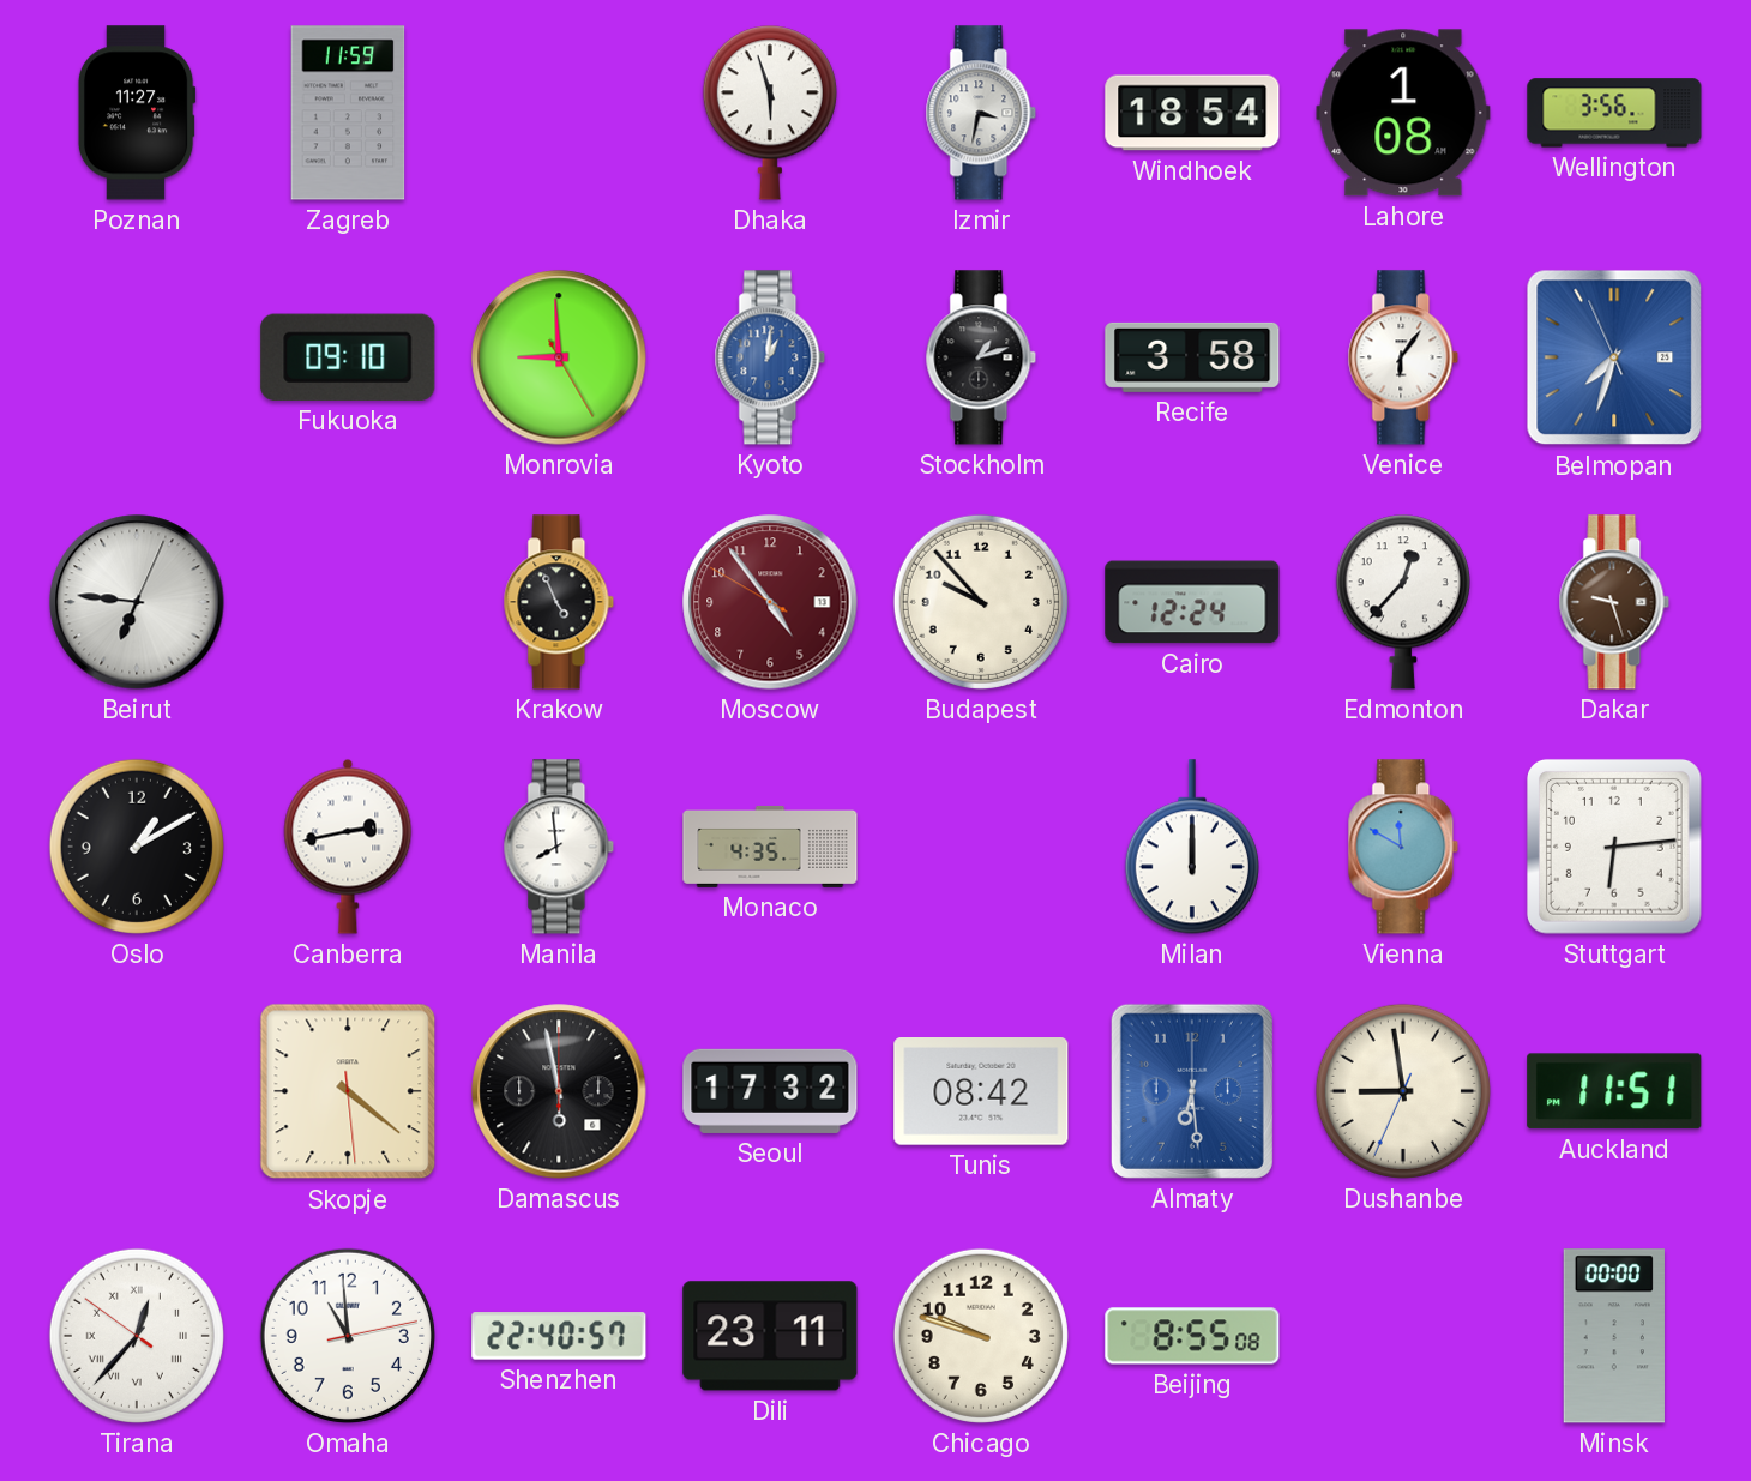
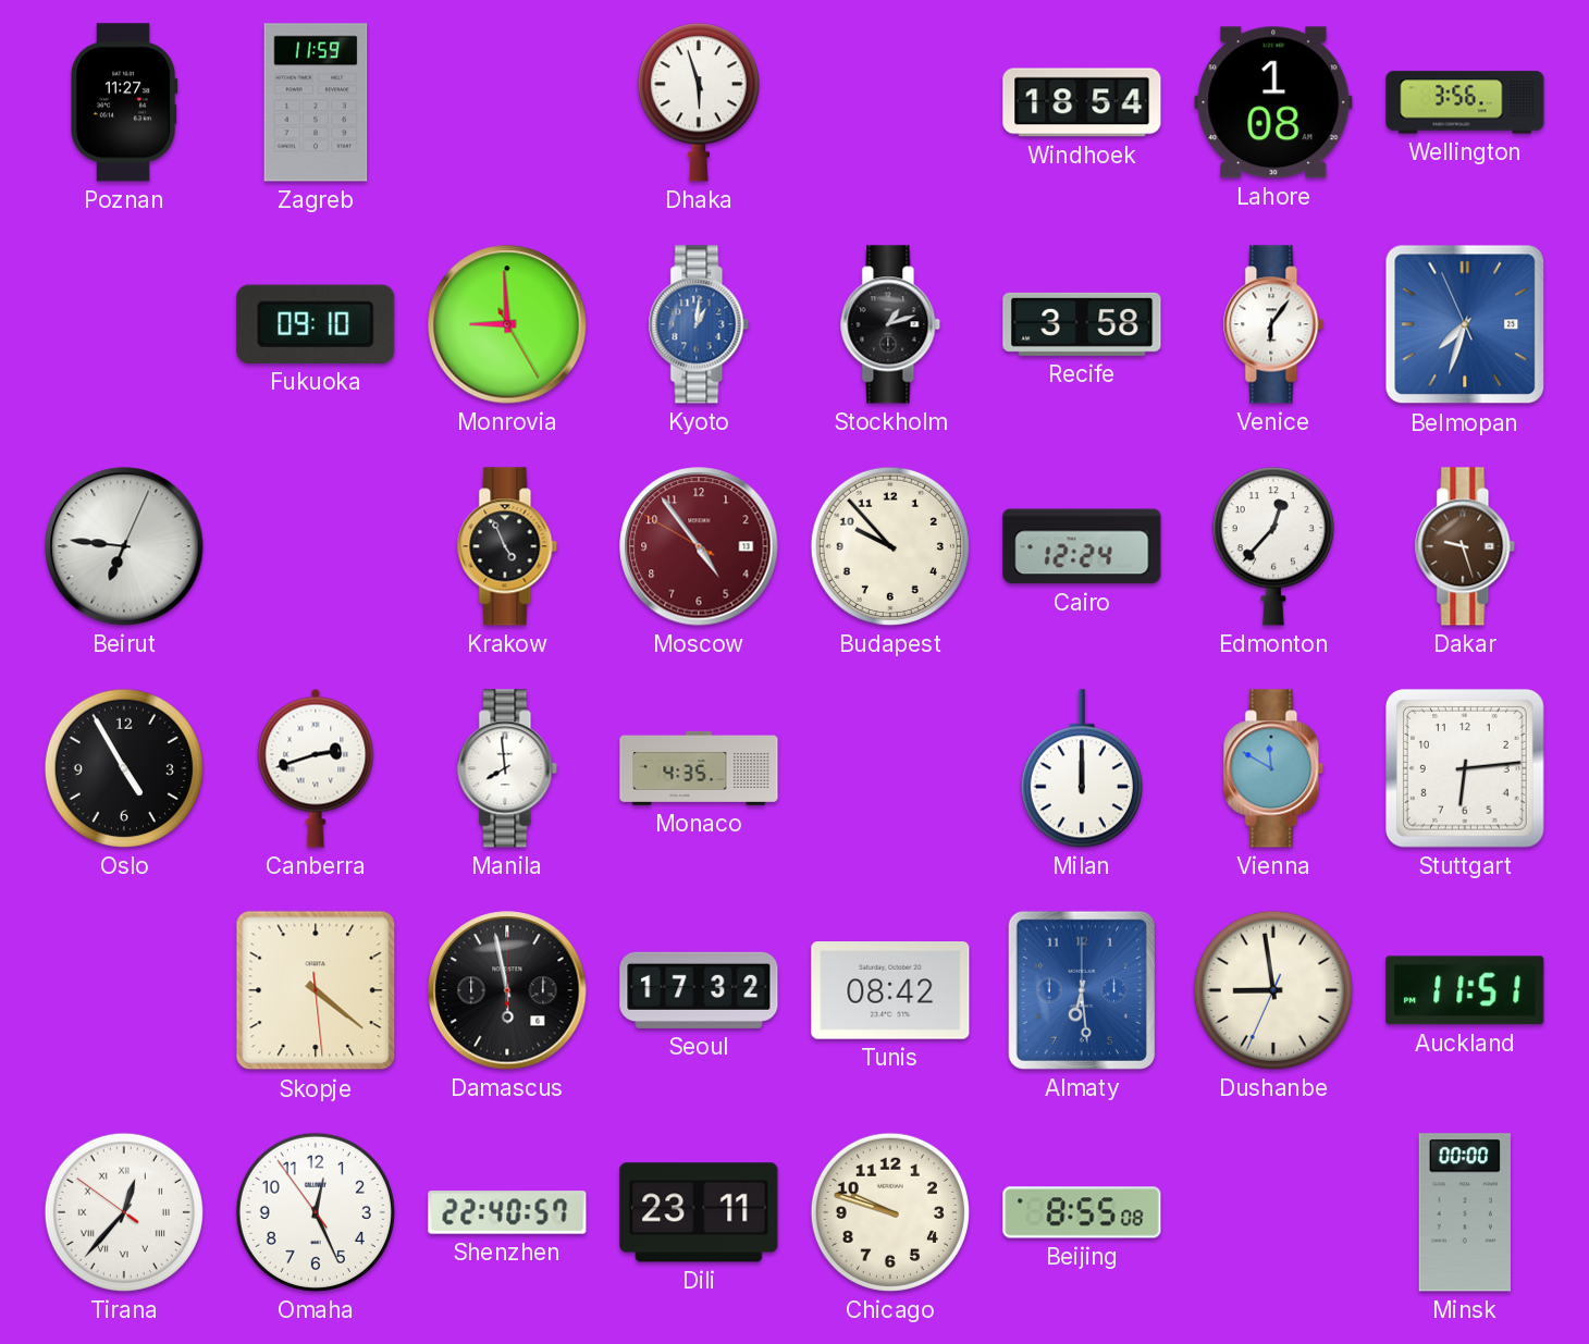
Izmir: 3:32 -> none
Oslo: 1:10 -> 4:55
Canberra: 2:43 -> 2:42
Omaha: 10:59 -> 12:25
